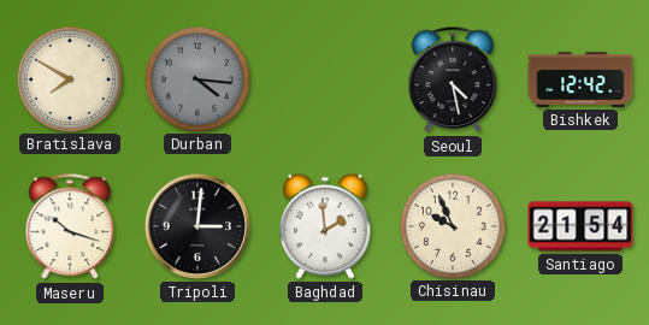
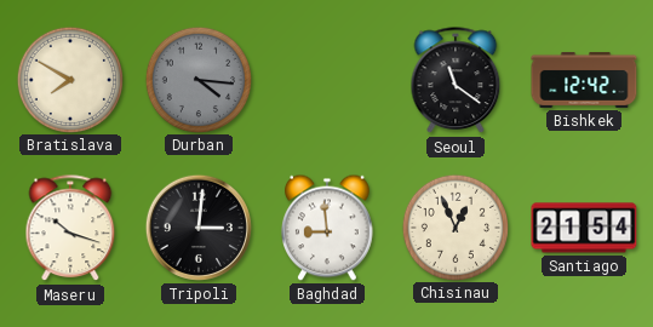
Seoul: 4:28 -> 11:21
Baghdad: 1:59 -> 8:59
Chisinau: 9:56 -> 12:56
